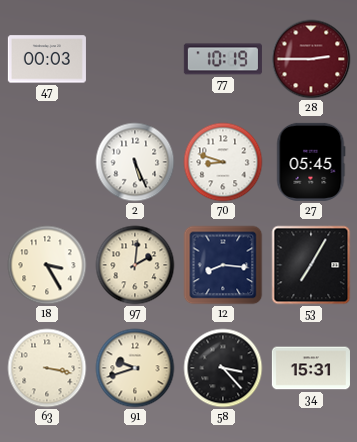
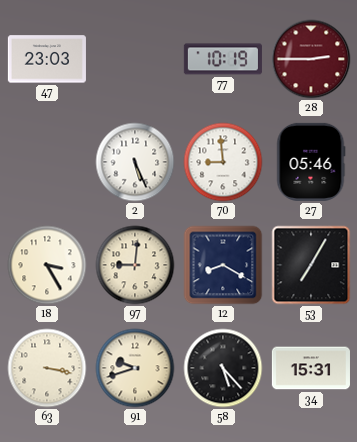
47: 00:03 -> 23:03
70: 8:48 -> 8:59
27: 05:45 -> 05:46
97: 2:01 -> 9:01
12: 8:16 -> 8:20
58: 3:23 -> 5:23
